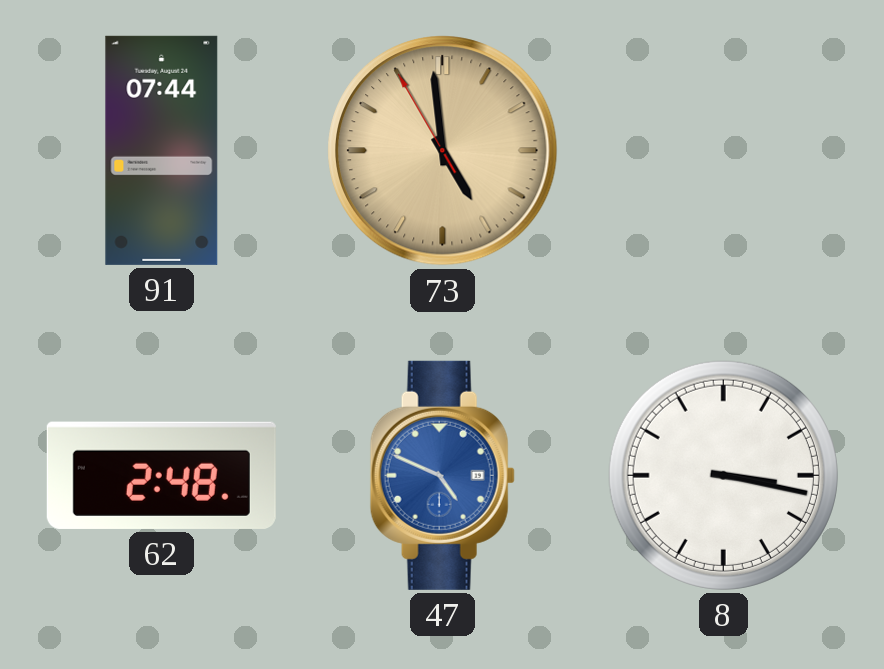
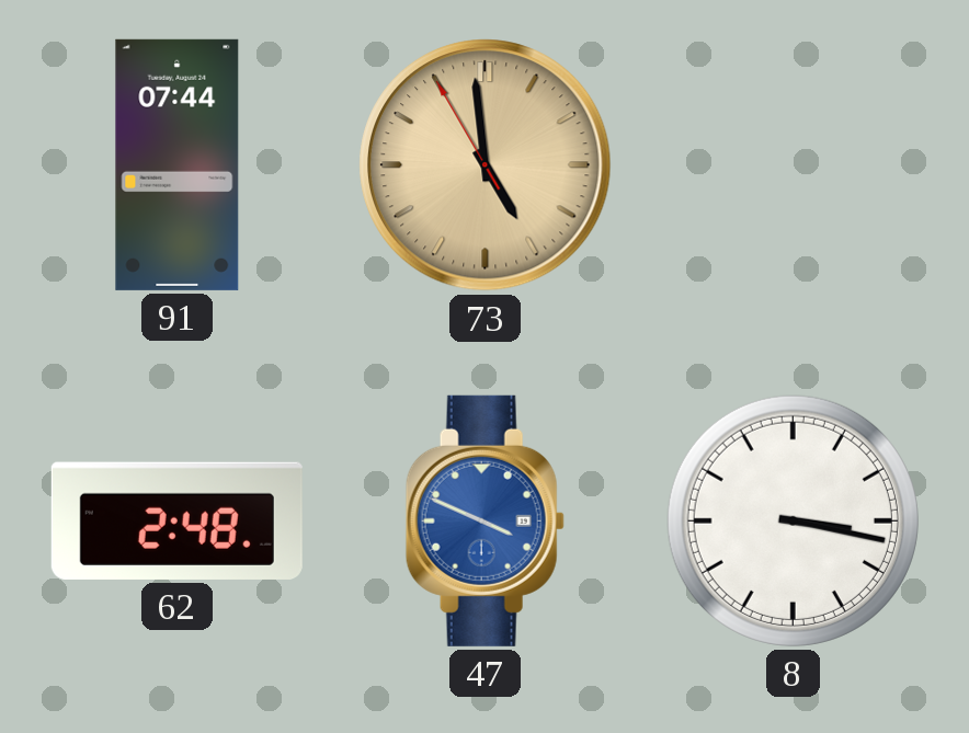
47: 4:49 -> 3:49
